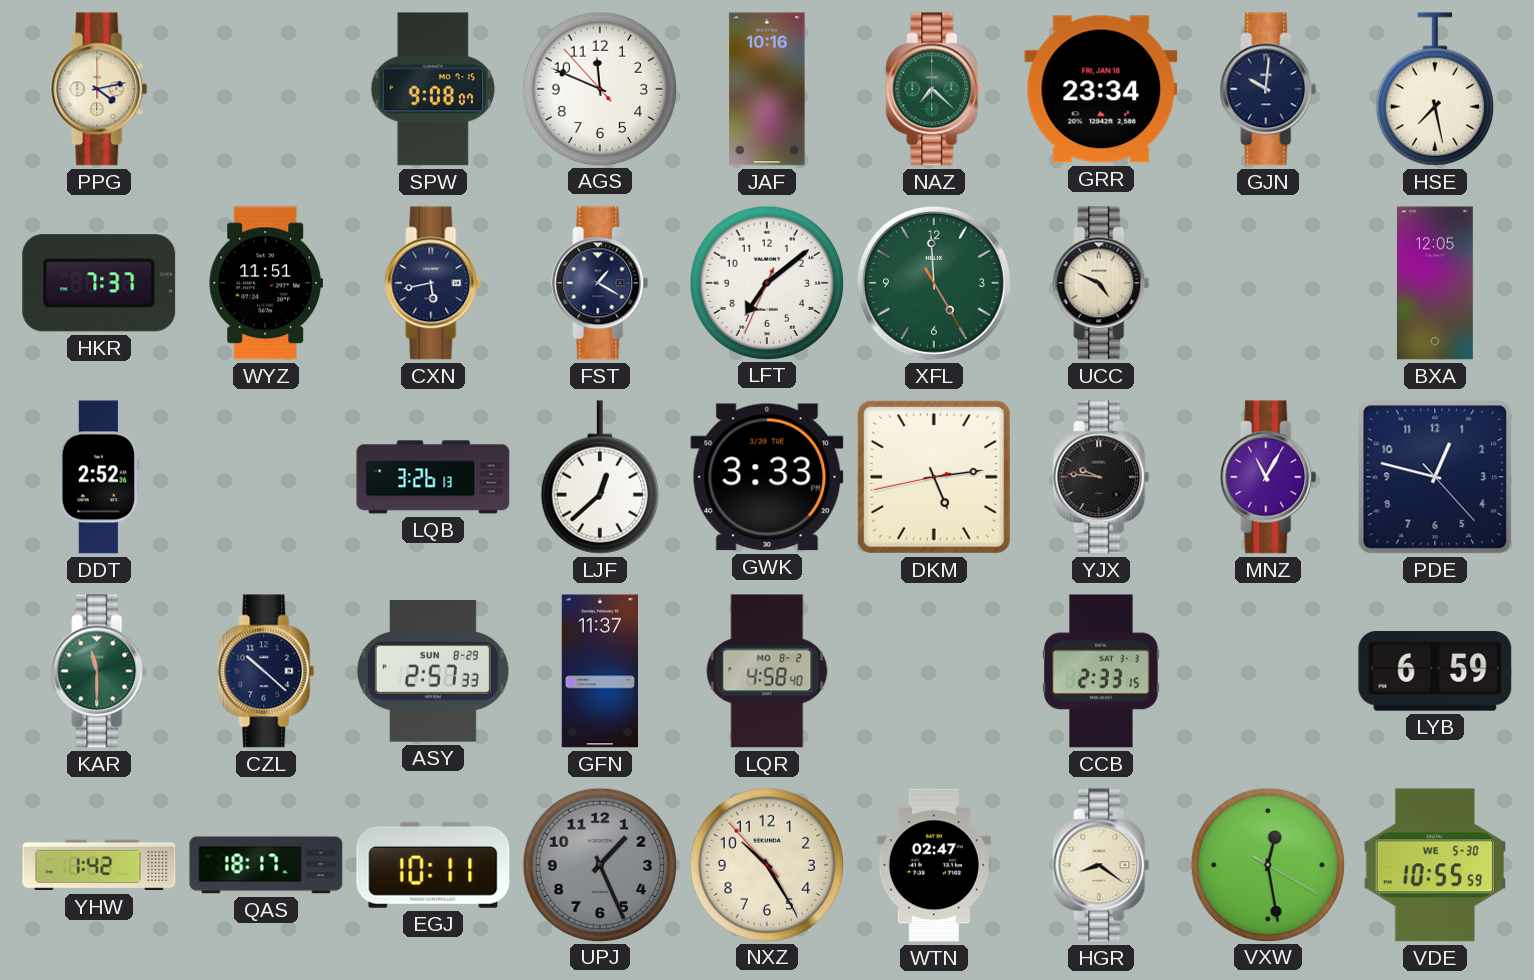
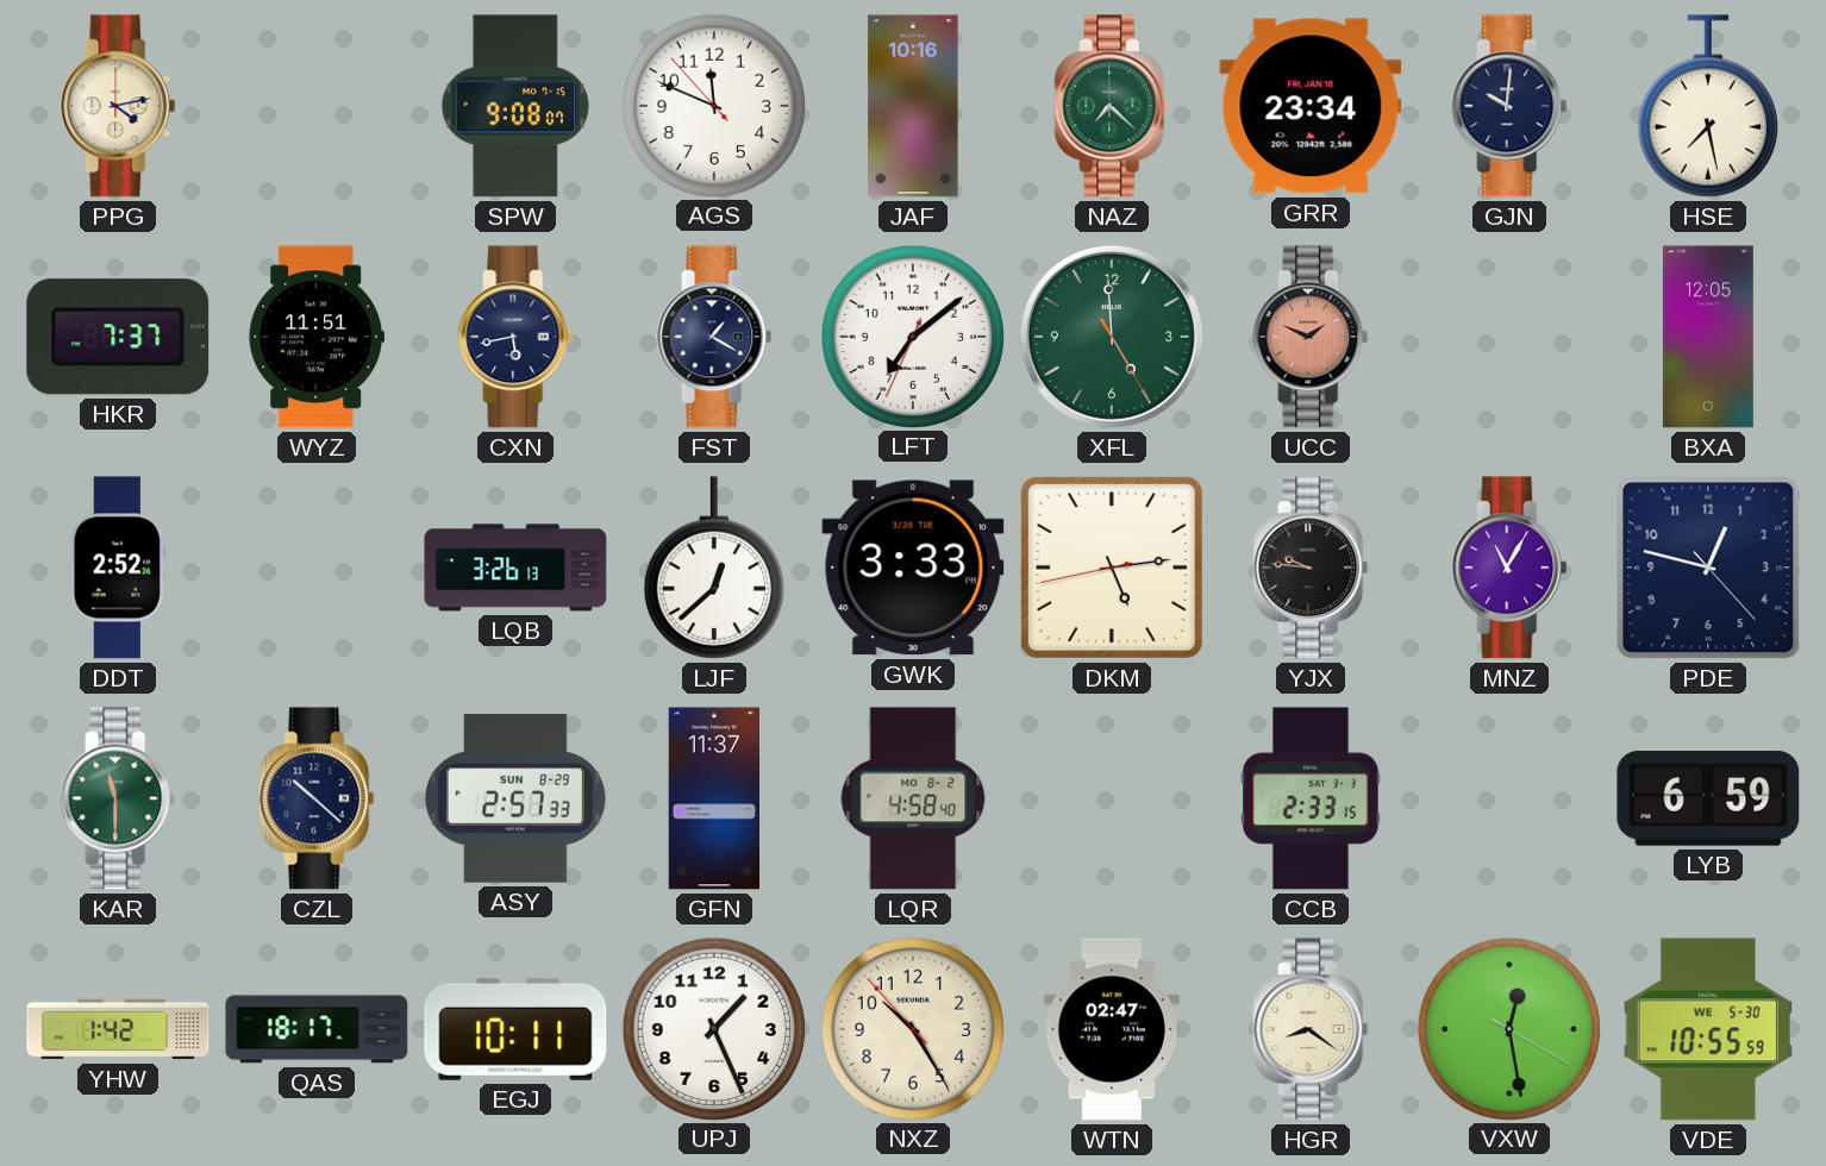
UCC: 4:49 -> 1:49
UCC dial: cream -> salmon
UPJ dial: grey -> white
